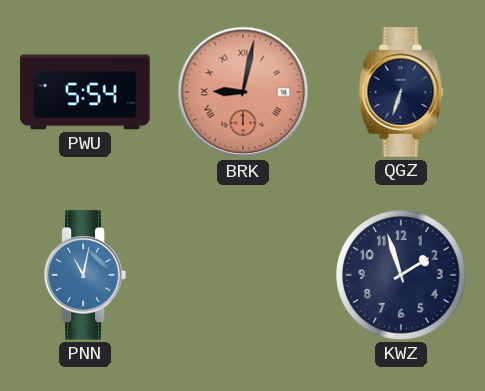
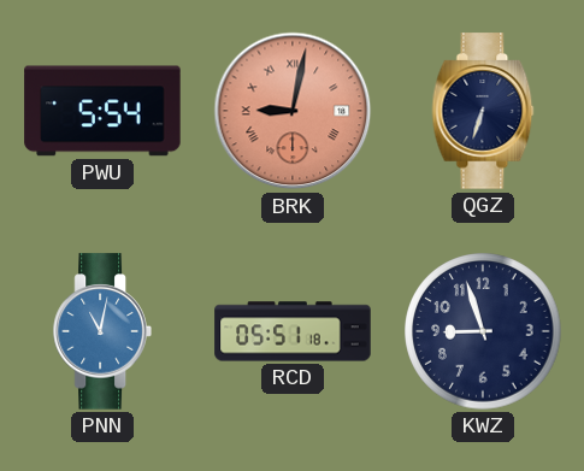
RCD: none -> 05:51
KWZ: 1:57 -> 8:57
